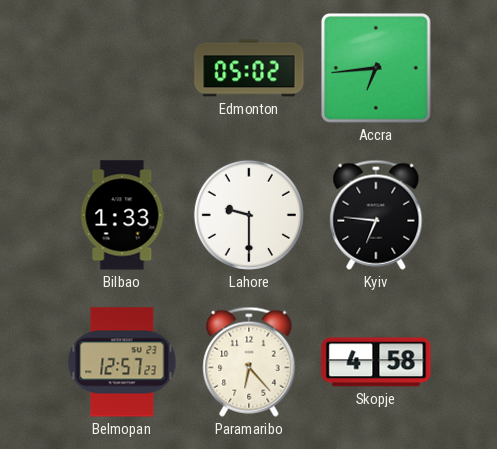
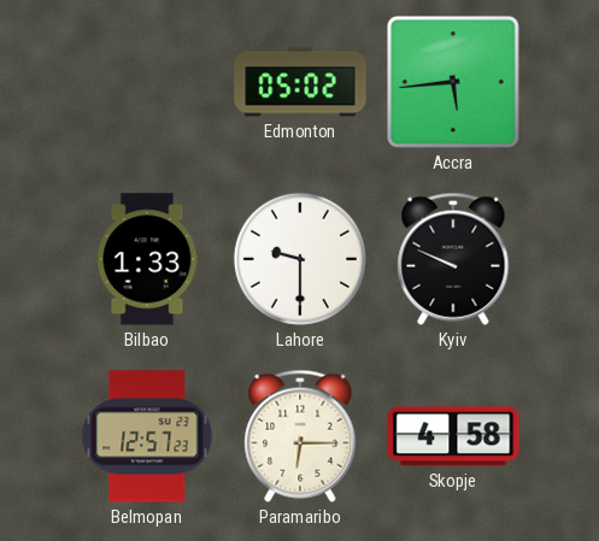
Accra: 6:44 -> 5:44
Kyiv: 6:46 -> 9:49
Paramaribo: 6:23 -> 6:15
